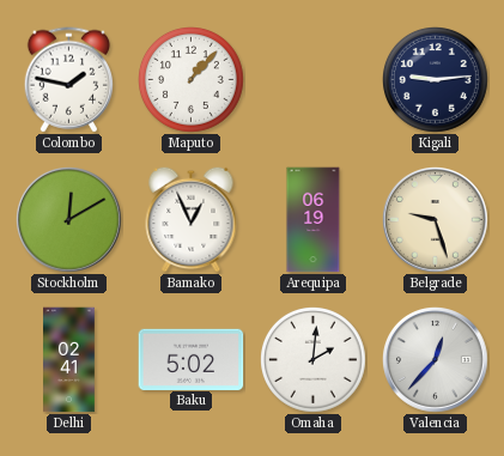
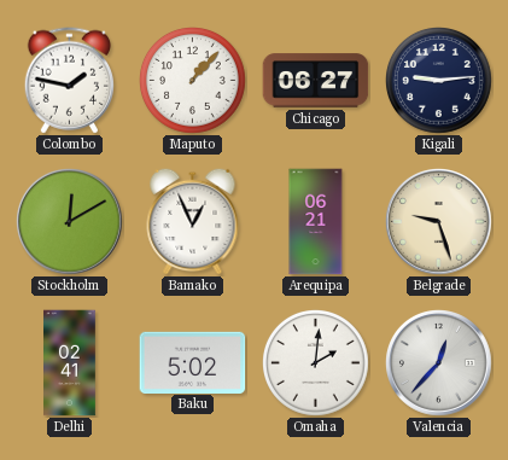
Chicago: none -> 06:27
Arequipa: 06:19 -> 06:21
